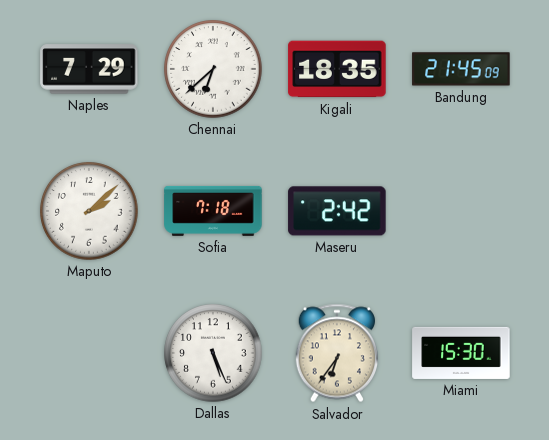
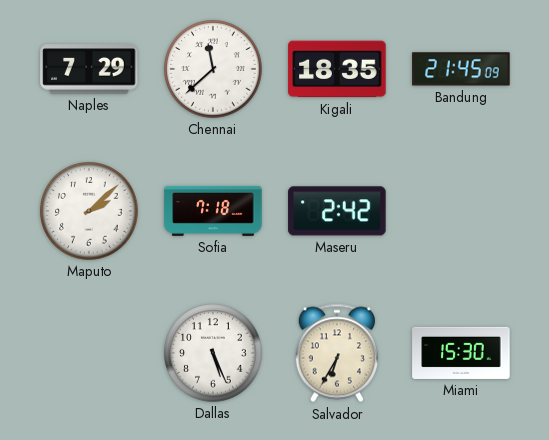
Chennai: 6:38 -> 11:38
Salvador: 6:36 -> 6:35
